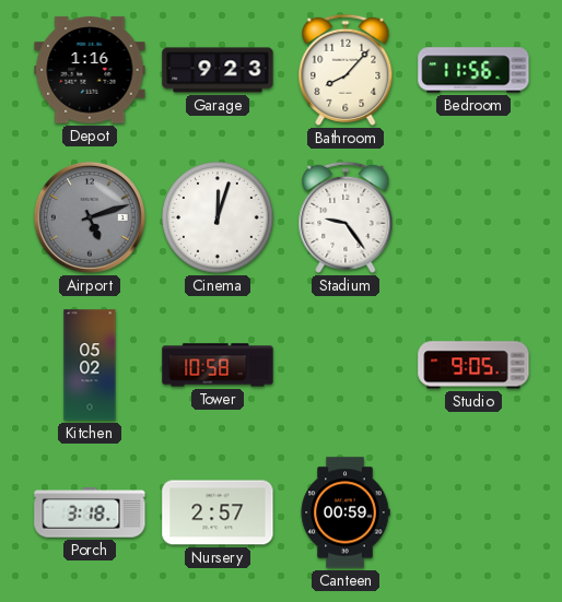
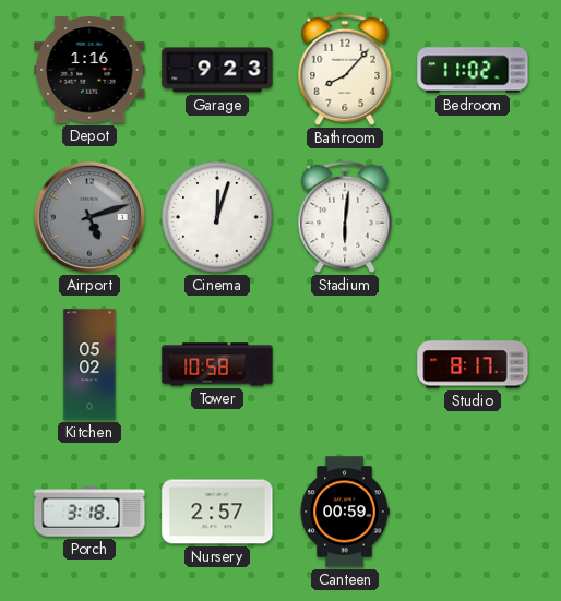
Bedroom: 11:56 -> 11:02
Stadium: 9:24 -> 6:01
Studio: 9:05 -> 8:17
